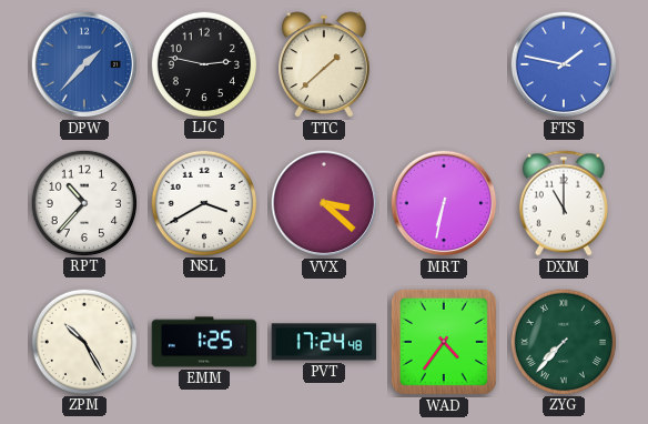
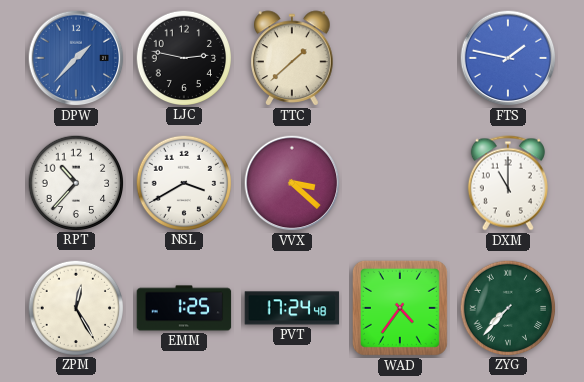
MRT: 6:32 -> none
ZPM: 10:25 -> 12:25
